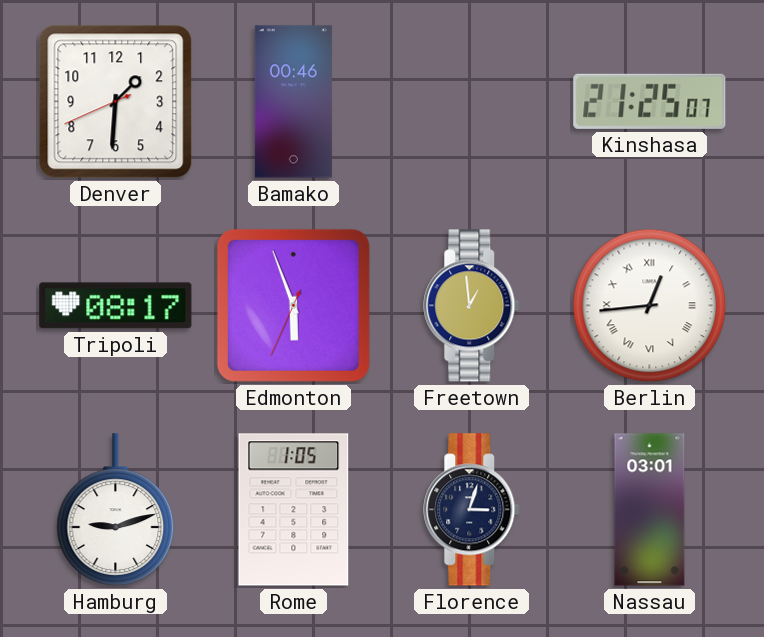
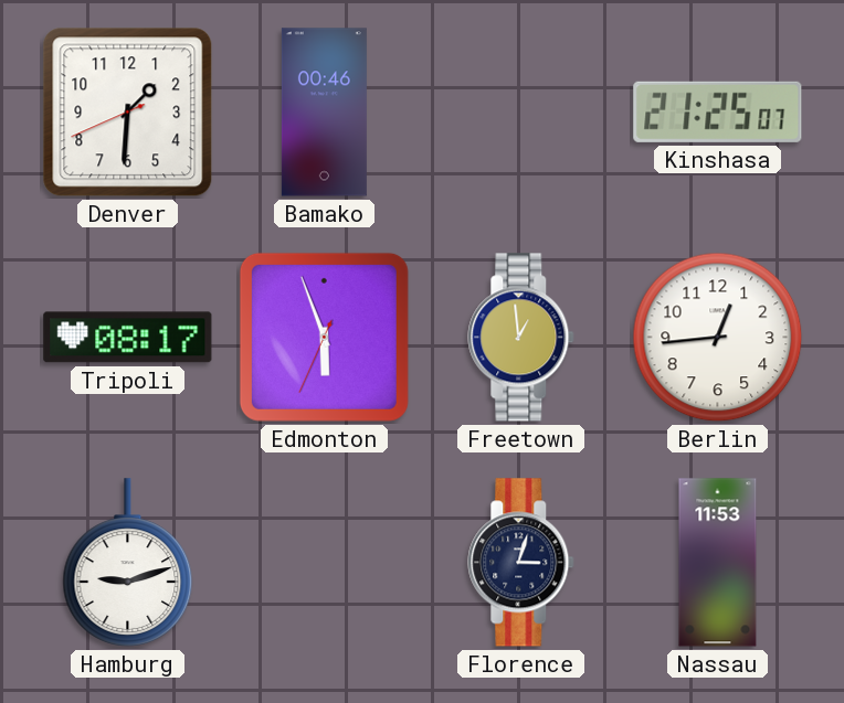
Berlin numerals: Roman -> Arabic
Rome: 1:05 -> none
Nassau: 03:01 -> 11:53
